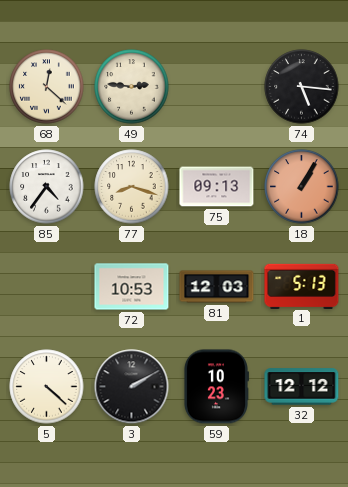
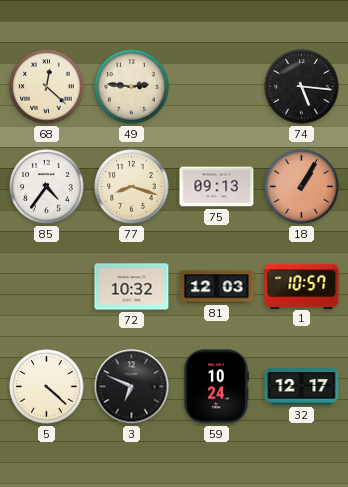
72: 10:53 -> 10:32
1: 5:13 -> 10:57
3: 2:10 -> 6:49
59: 10:23 -> 10:24
32: 12:12 -> 12:17
